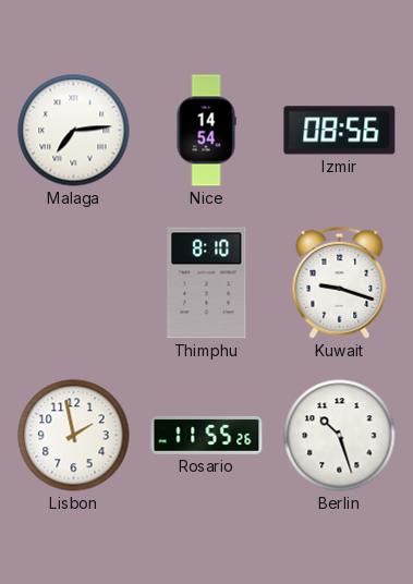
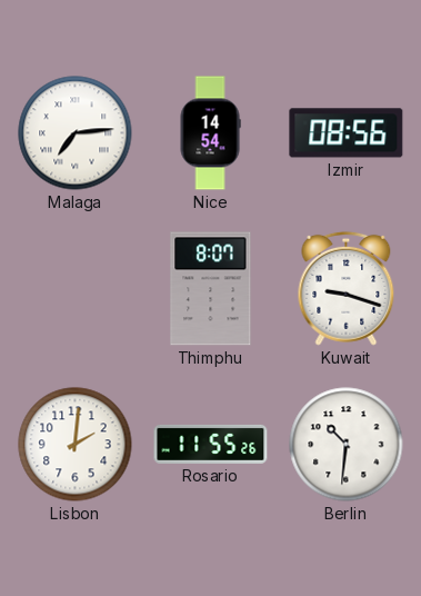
Thimphu: 8:10 -> 8:07
Lisbon: 1:58 -> 2:01
Berlin: 10:27 -> 10:31
